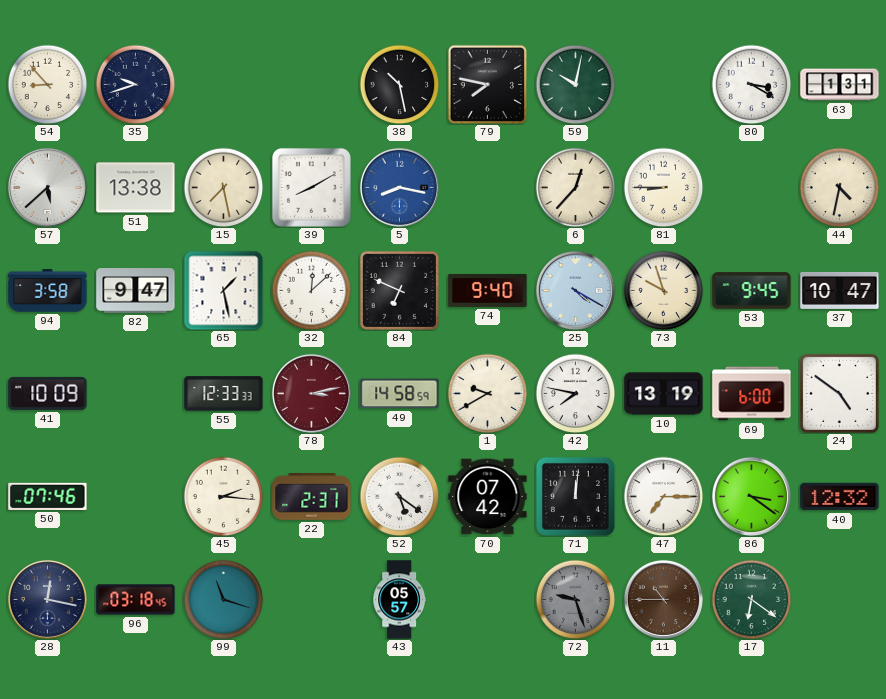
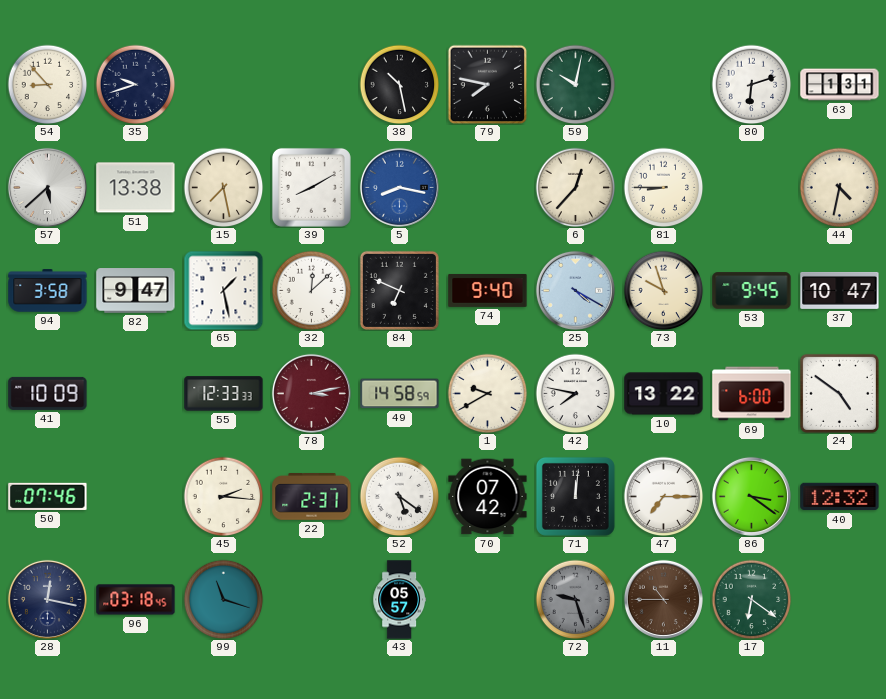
80: 3:20 -> 6:12
10: 13:19 -> 13:22
